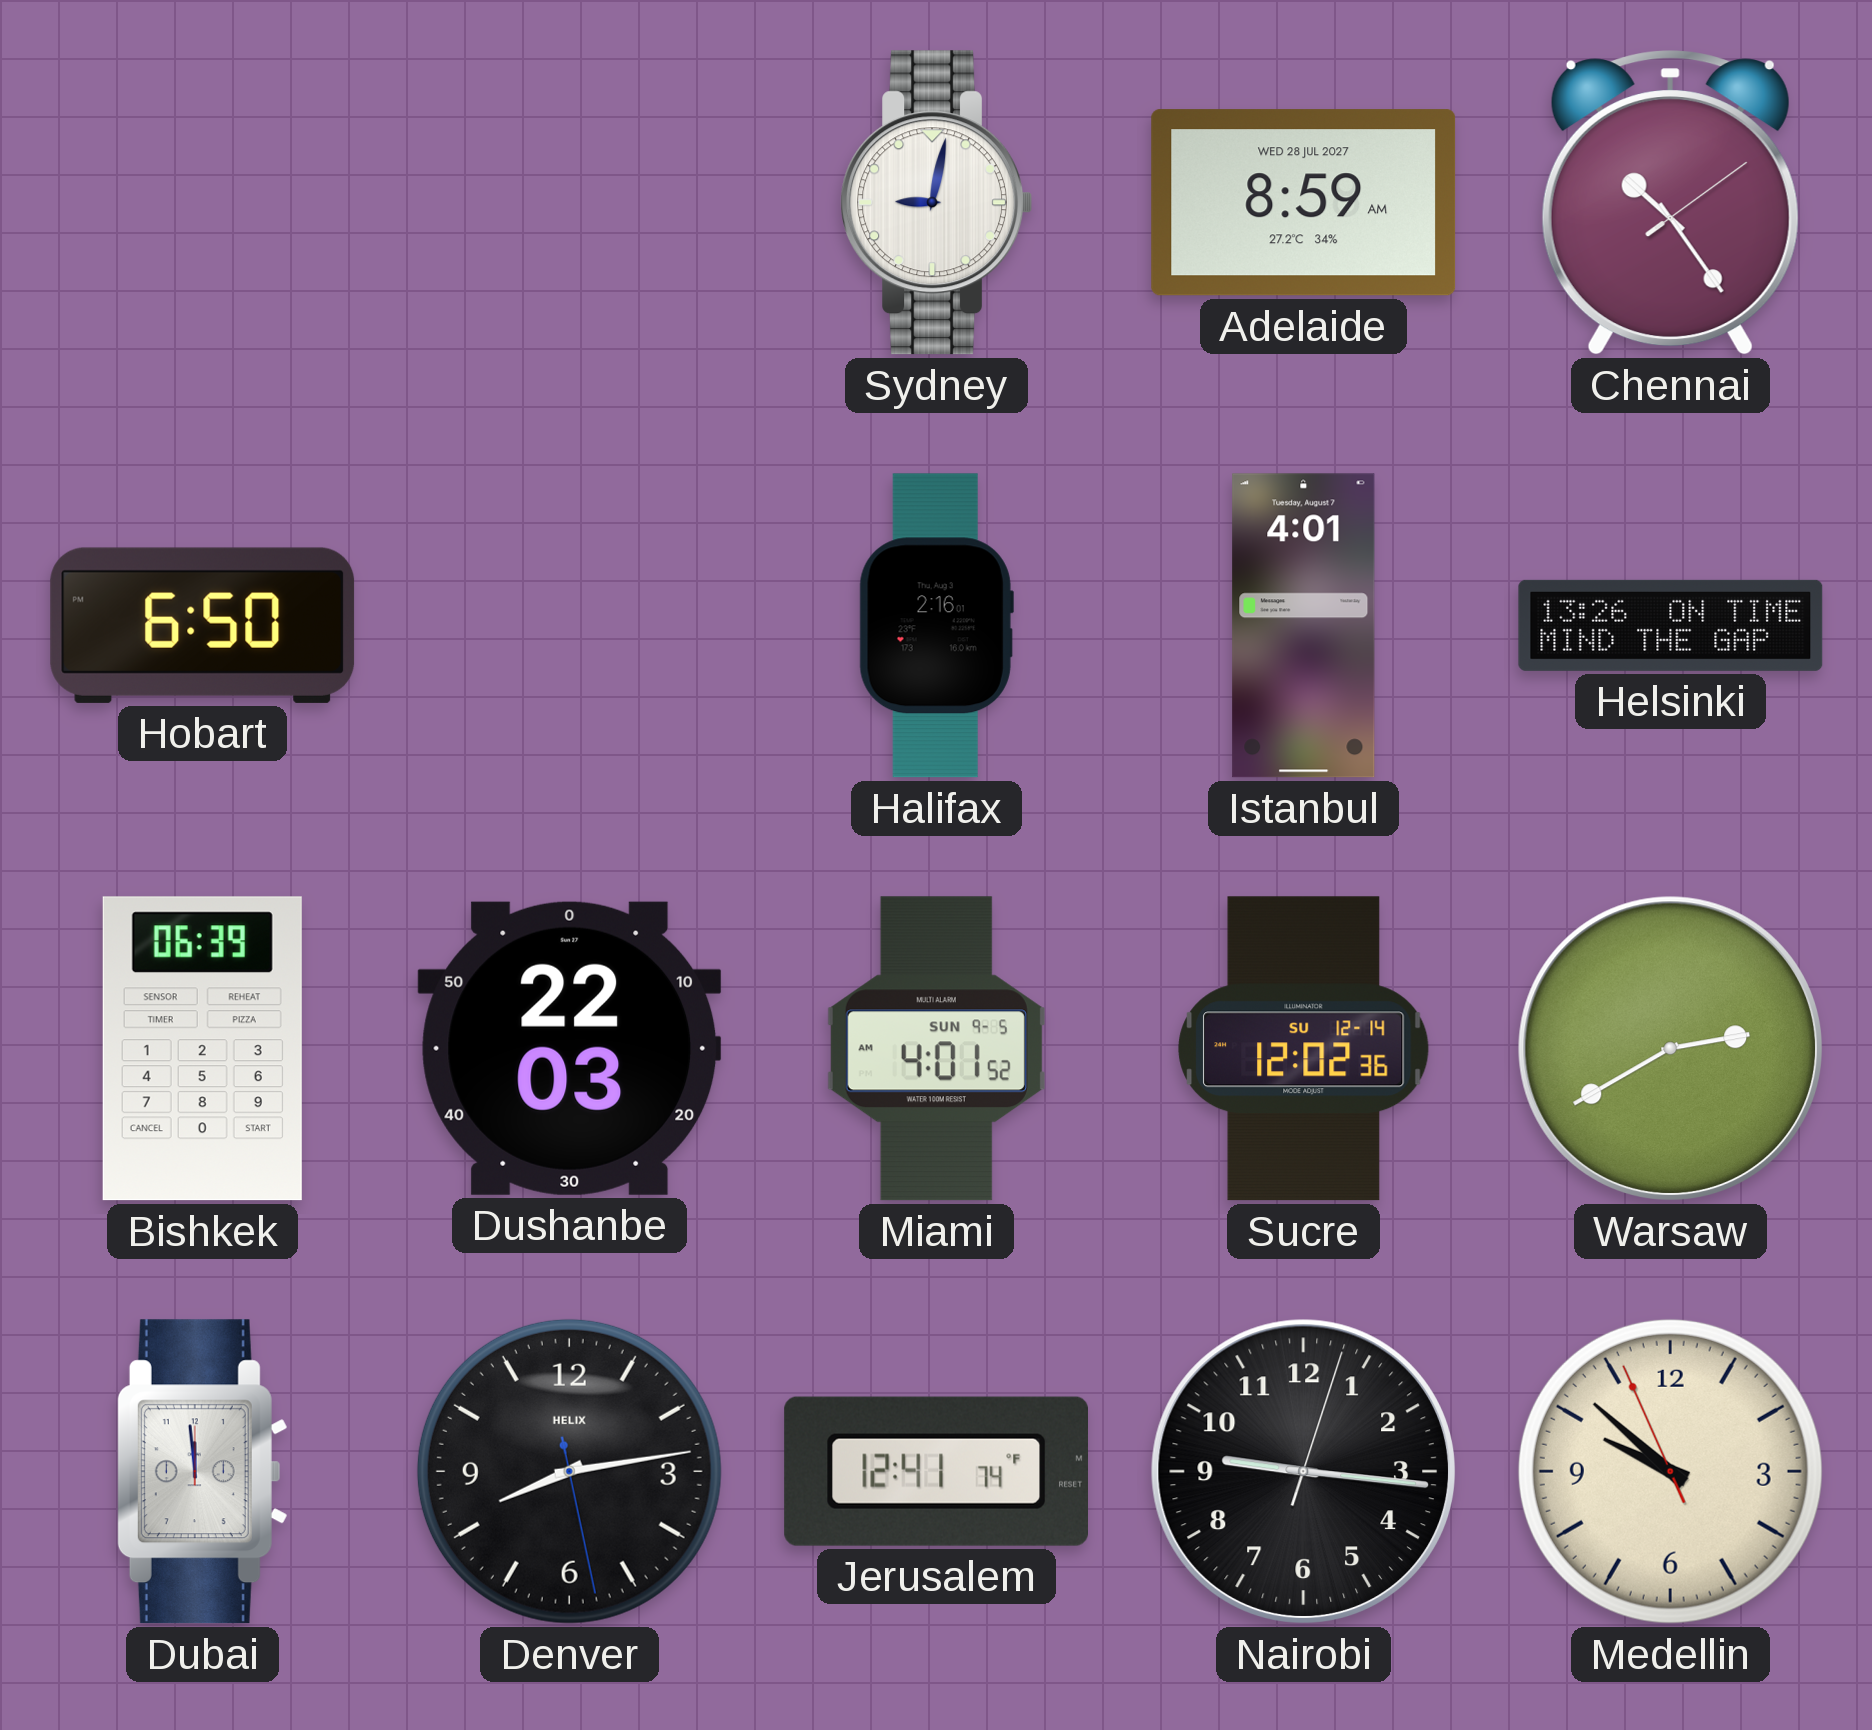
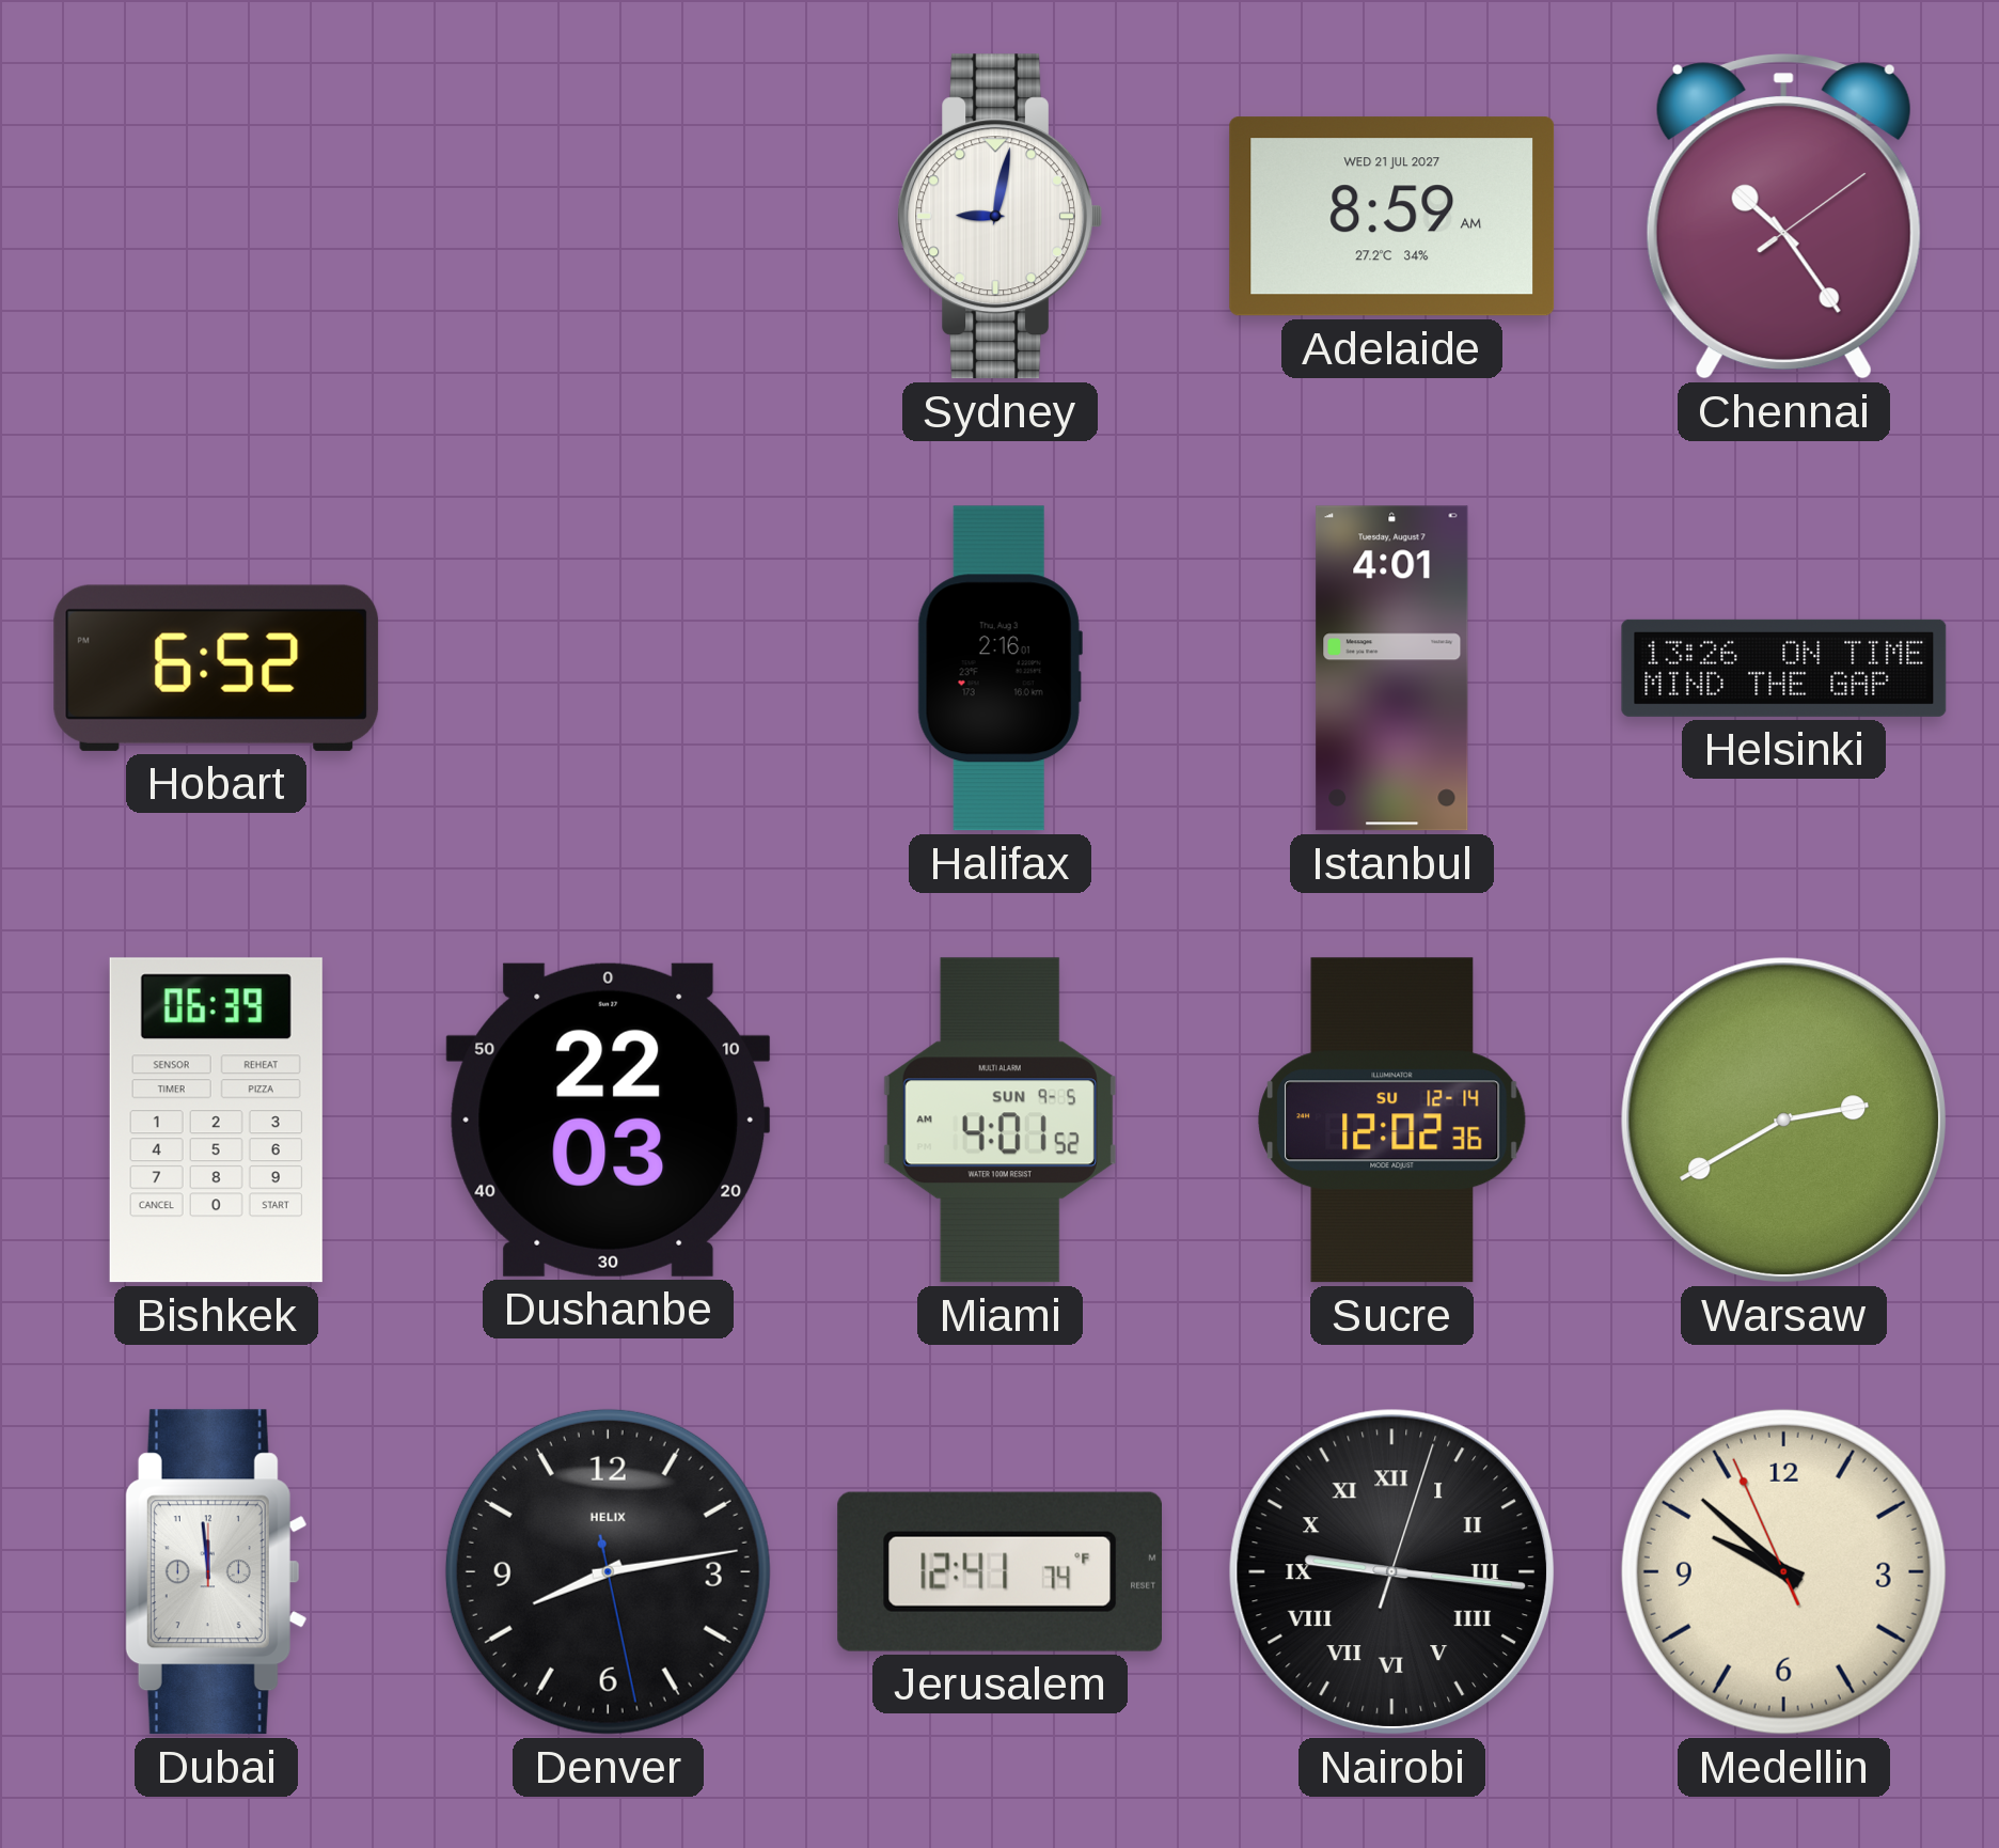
Adelaide date: WED 28 JUL 2027 -> WED 21 JUL 2027
Hobart: 6:50 -> 6:52
Nairobi numerals: Arabic -> Roman
